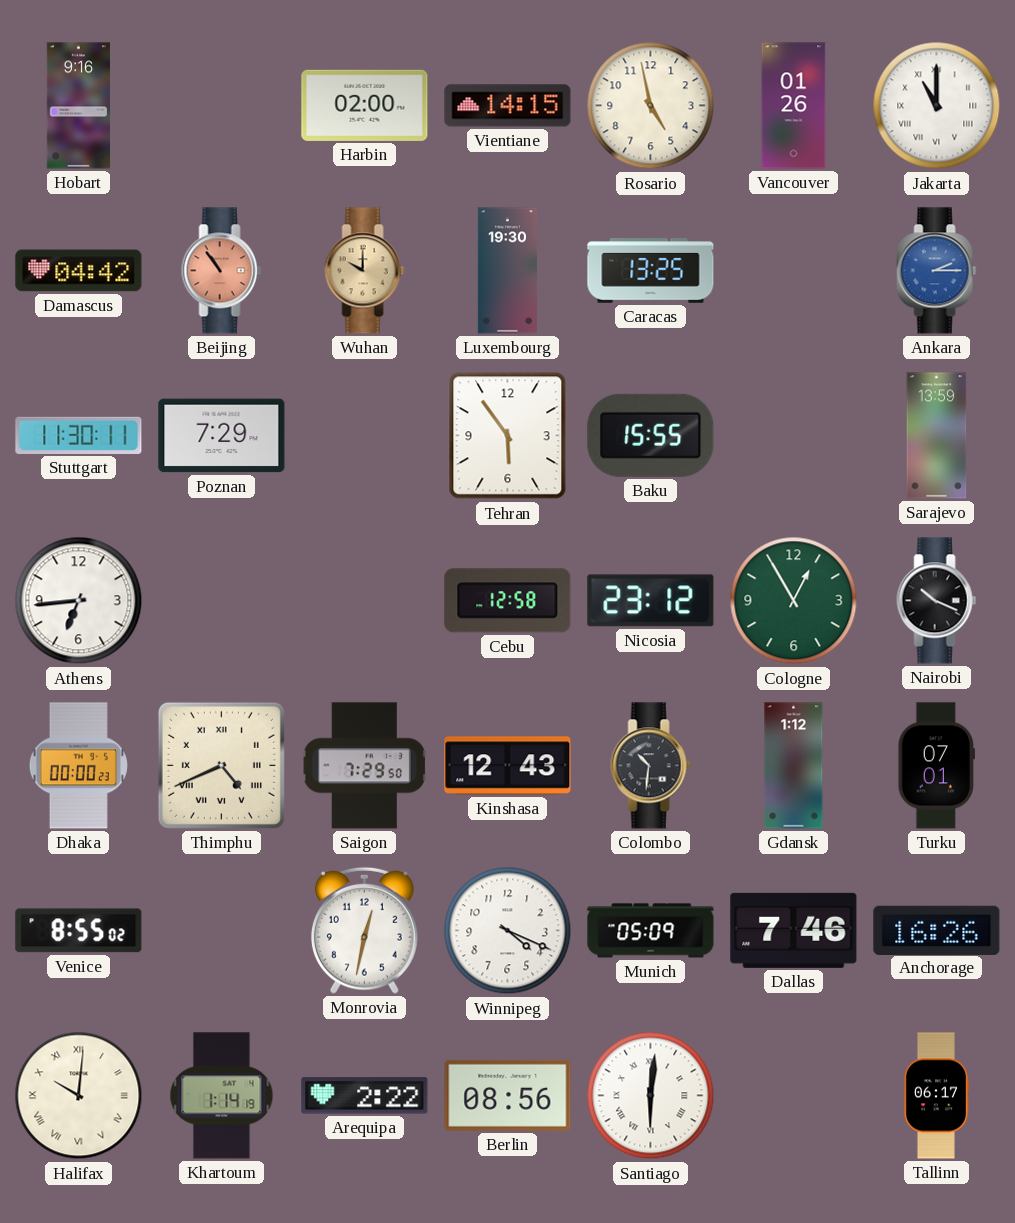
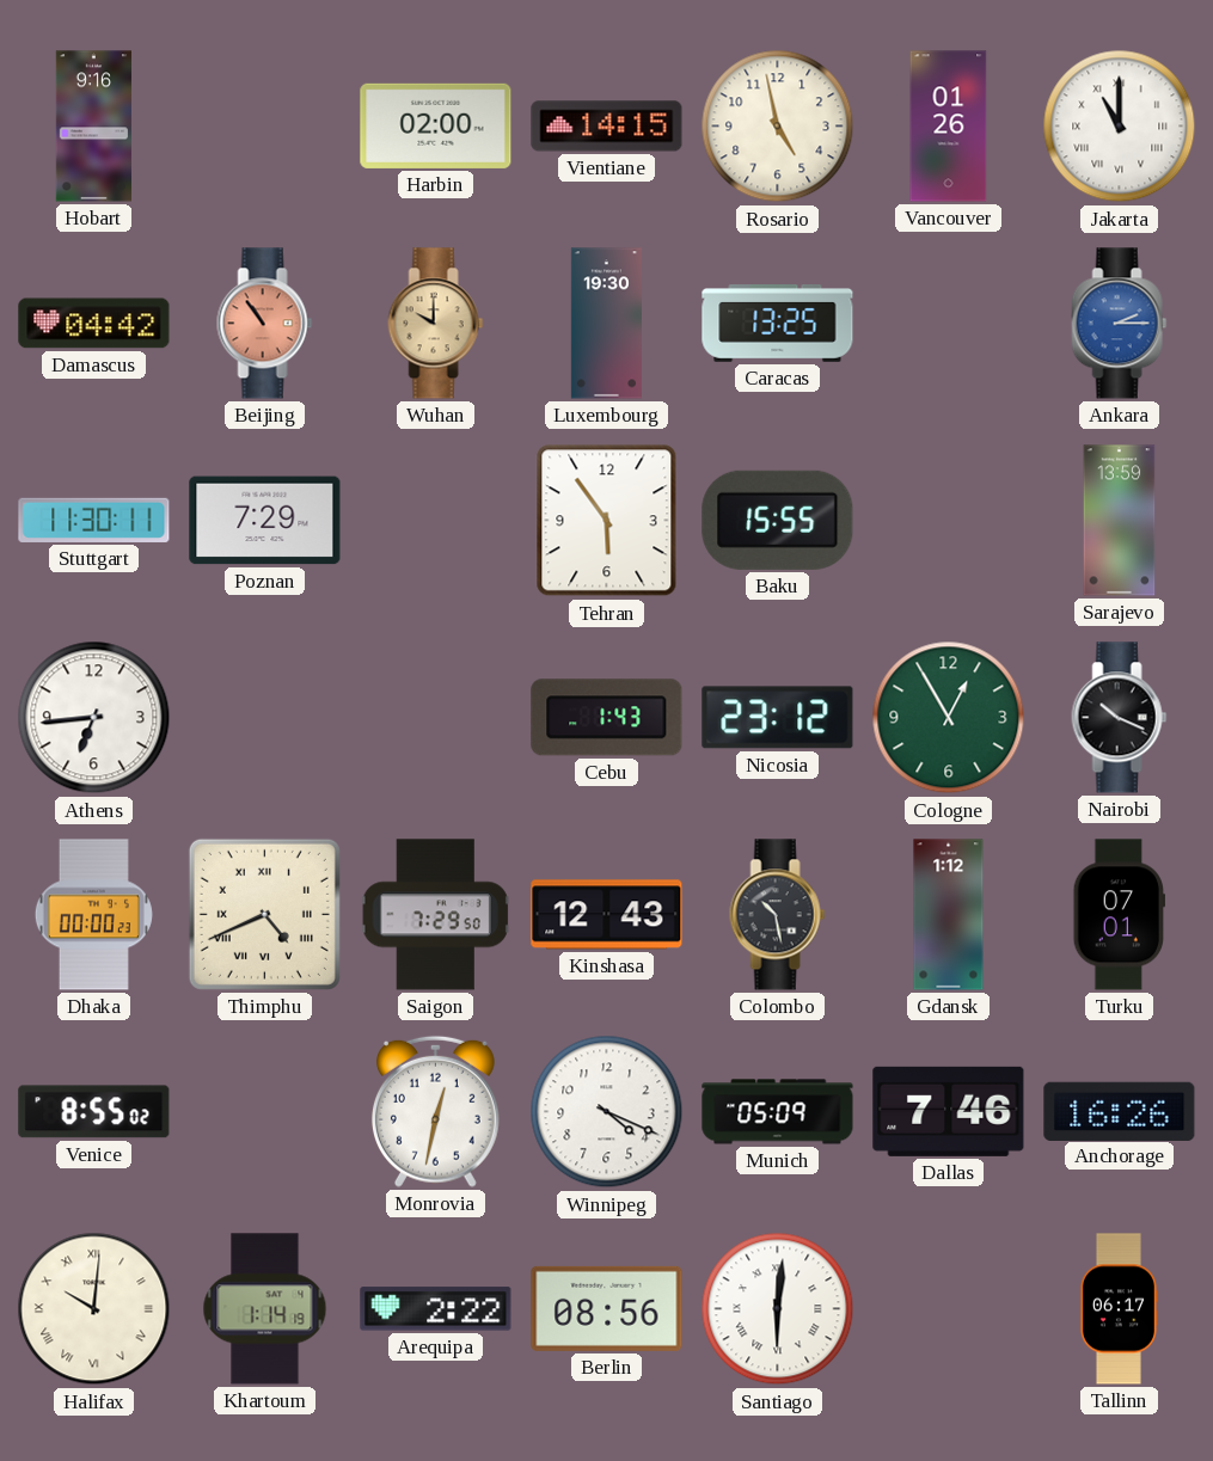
Cebu: 12:58 -> 1:43
Colombo: 10:31 -> 10:28
